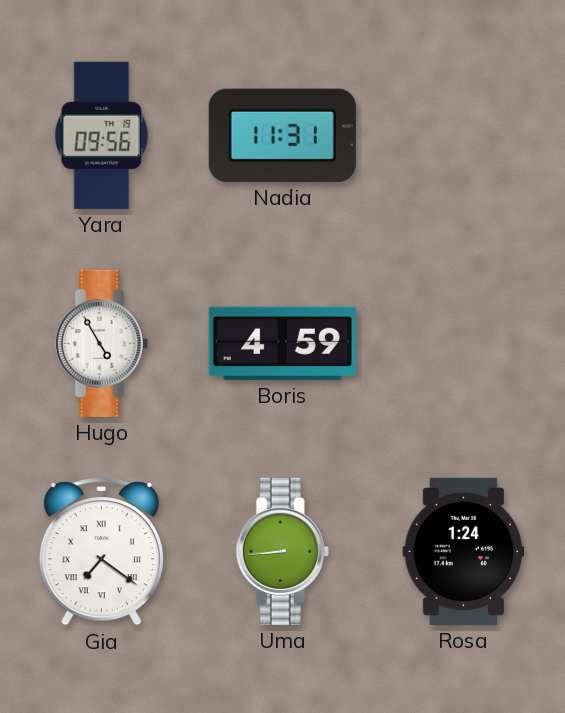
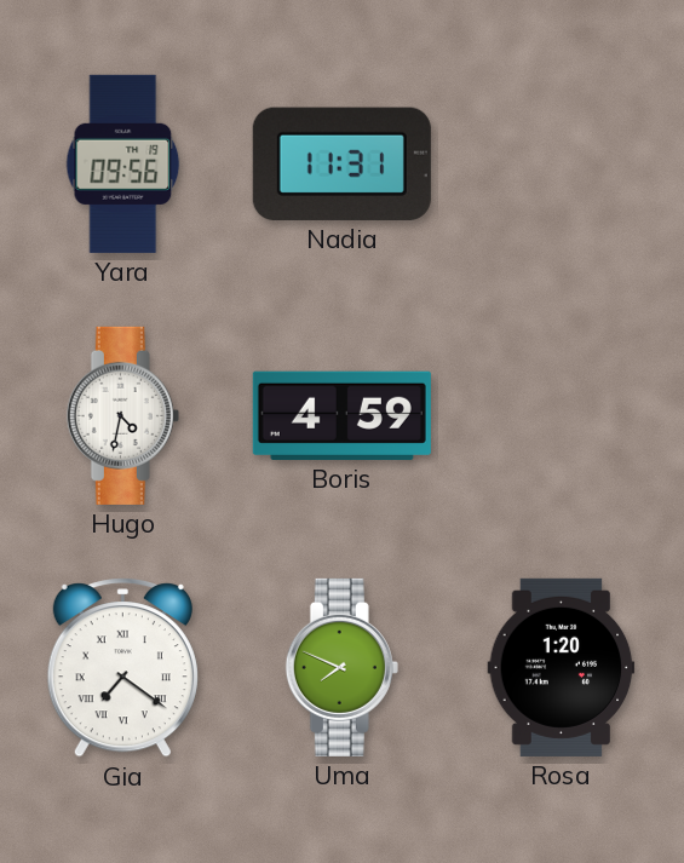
Hugo: 4:55 -> 4:32
Uma: 8:44 -> 7:49
Rosa: 1:24 -> 1:20
